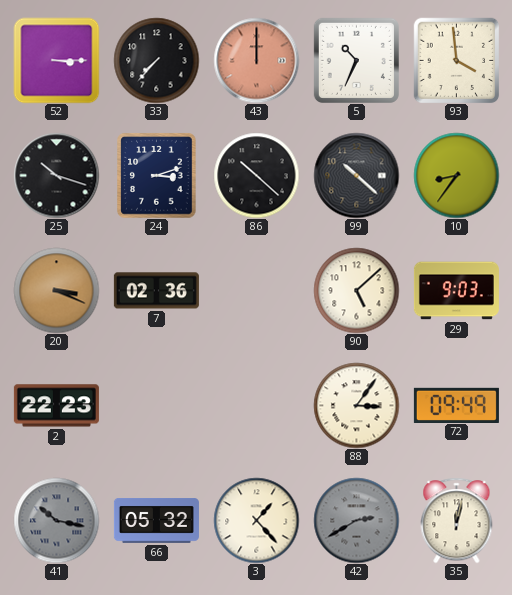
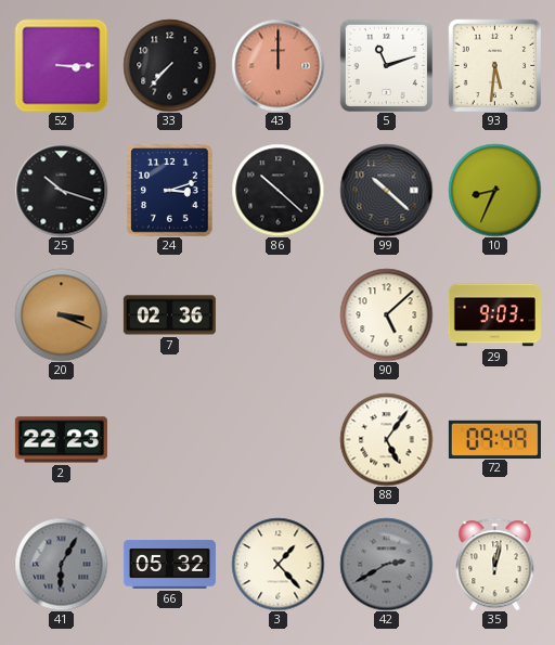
5: 10:34 -> 11:12
93: 3:59 -> 5:31
10: 8:36 -> 8:34
88: 3:06 -> 5:06
41: 10:17 -> 6:05
